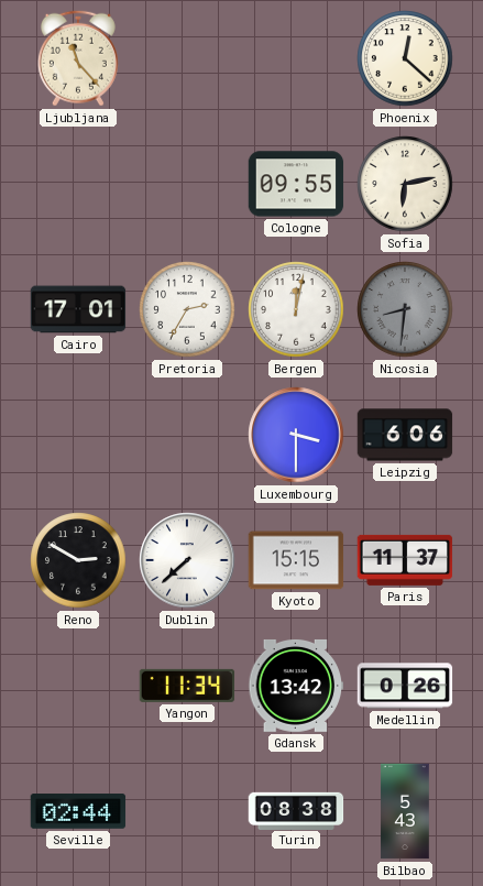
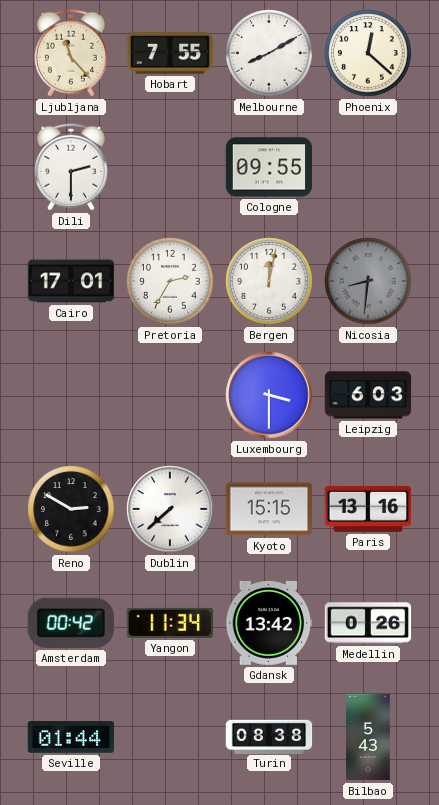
Hobart: none -> 7:55
Melbourne: none -> 8:10
Dili: none -> 2:30
Sofia: 6:13 -> none
Leipzig: 6:06 -> 6:03
Paris: 11:37 -> 13:16
Amsterdam: none -> 00:42
Seville: 02:44 -> 01:44
